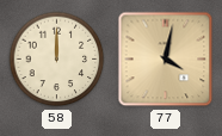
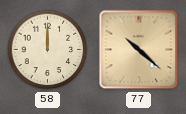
77: 4:02 -> 10:22
